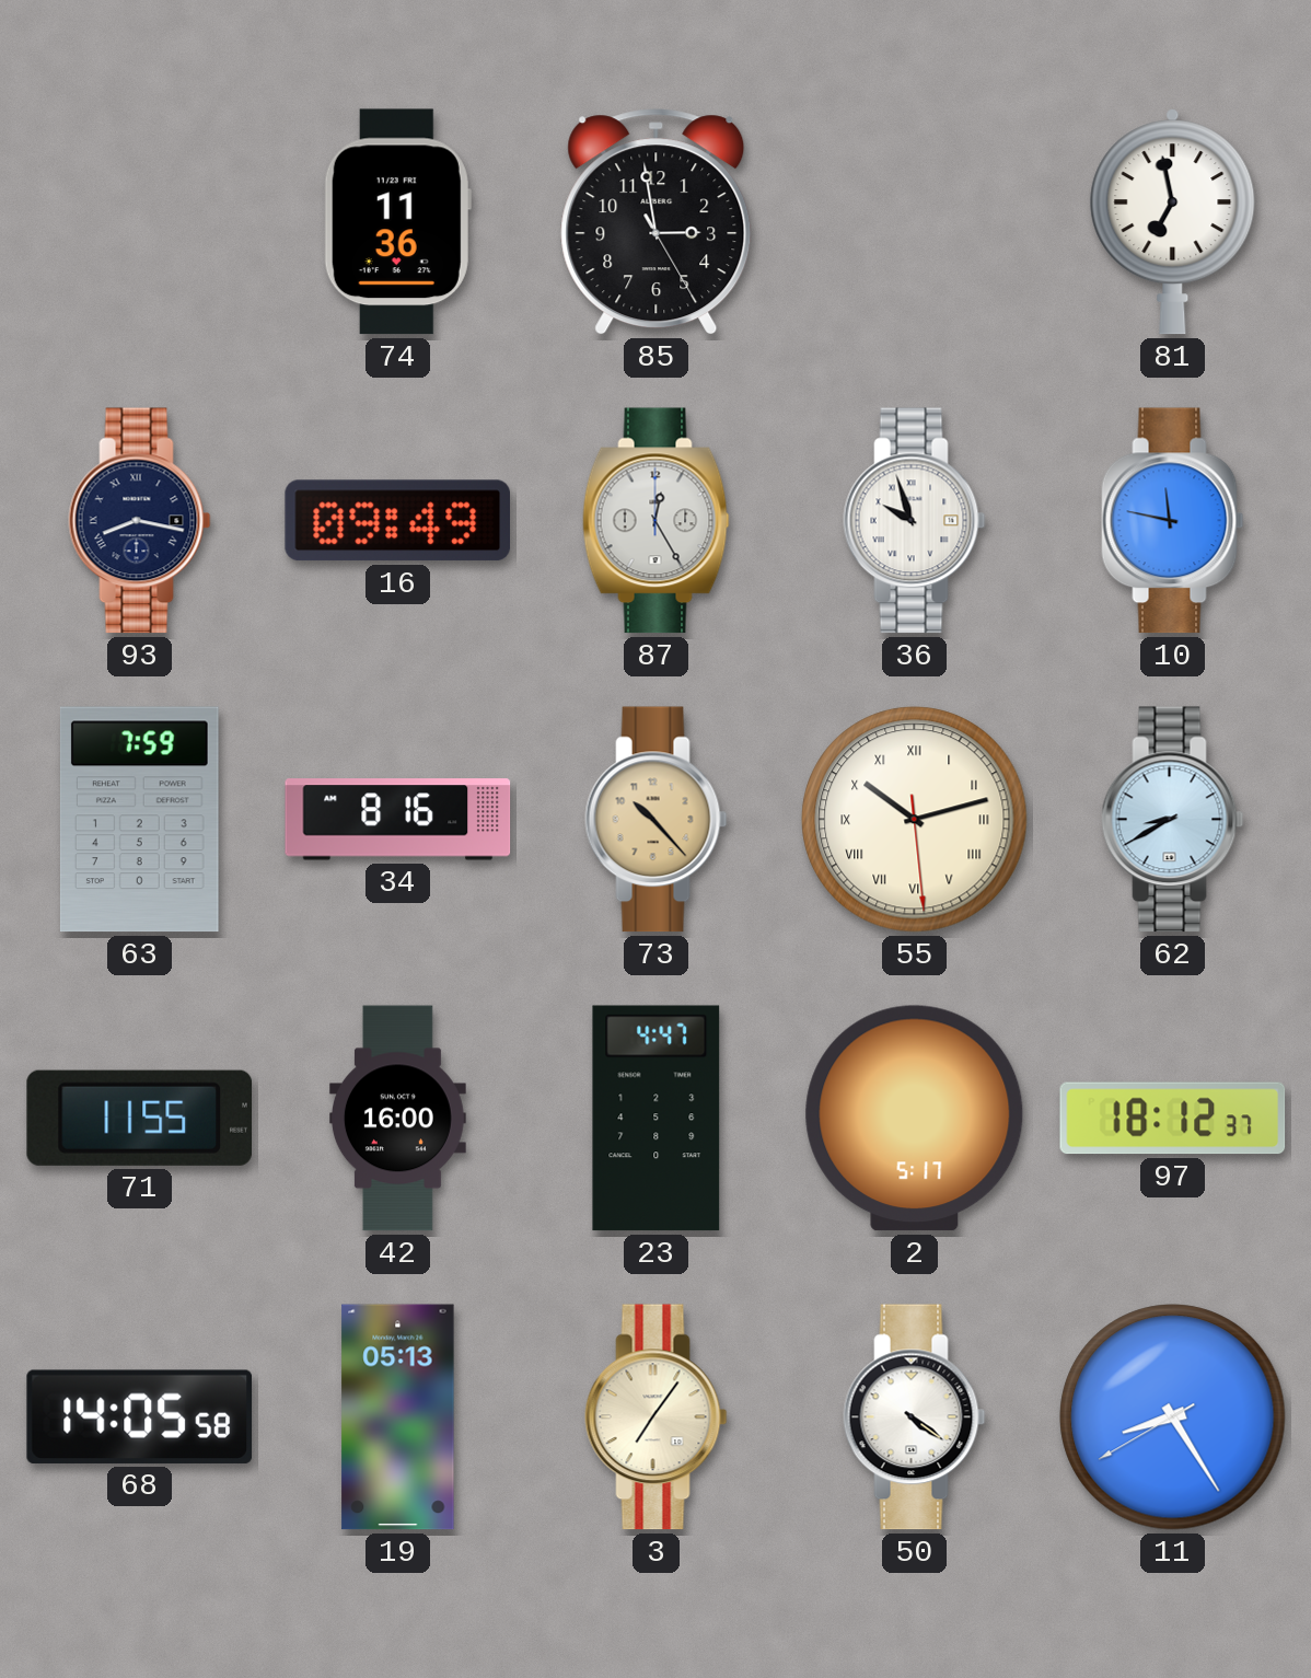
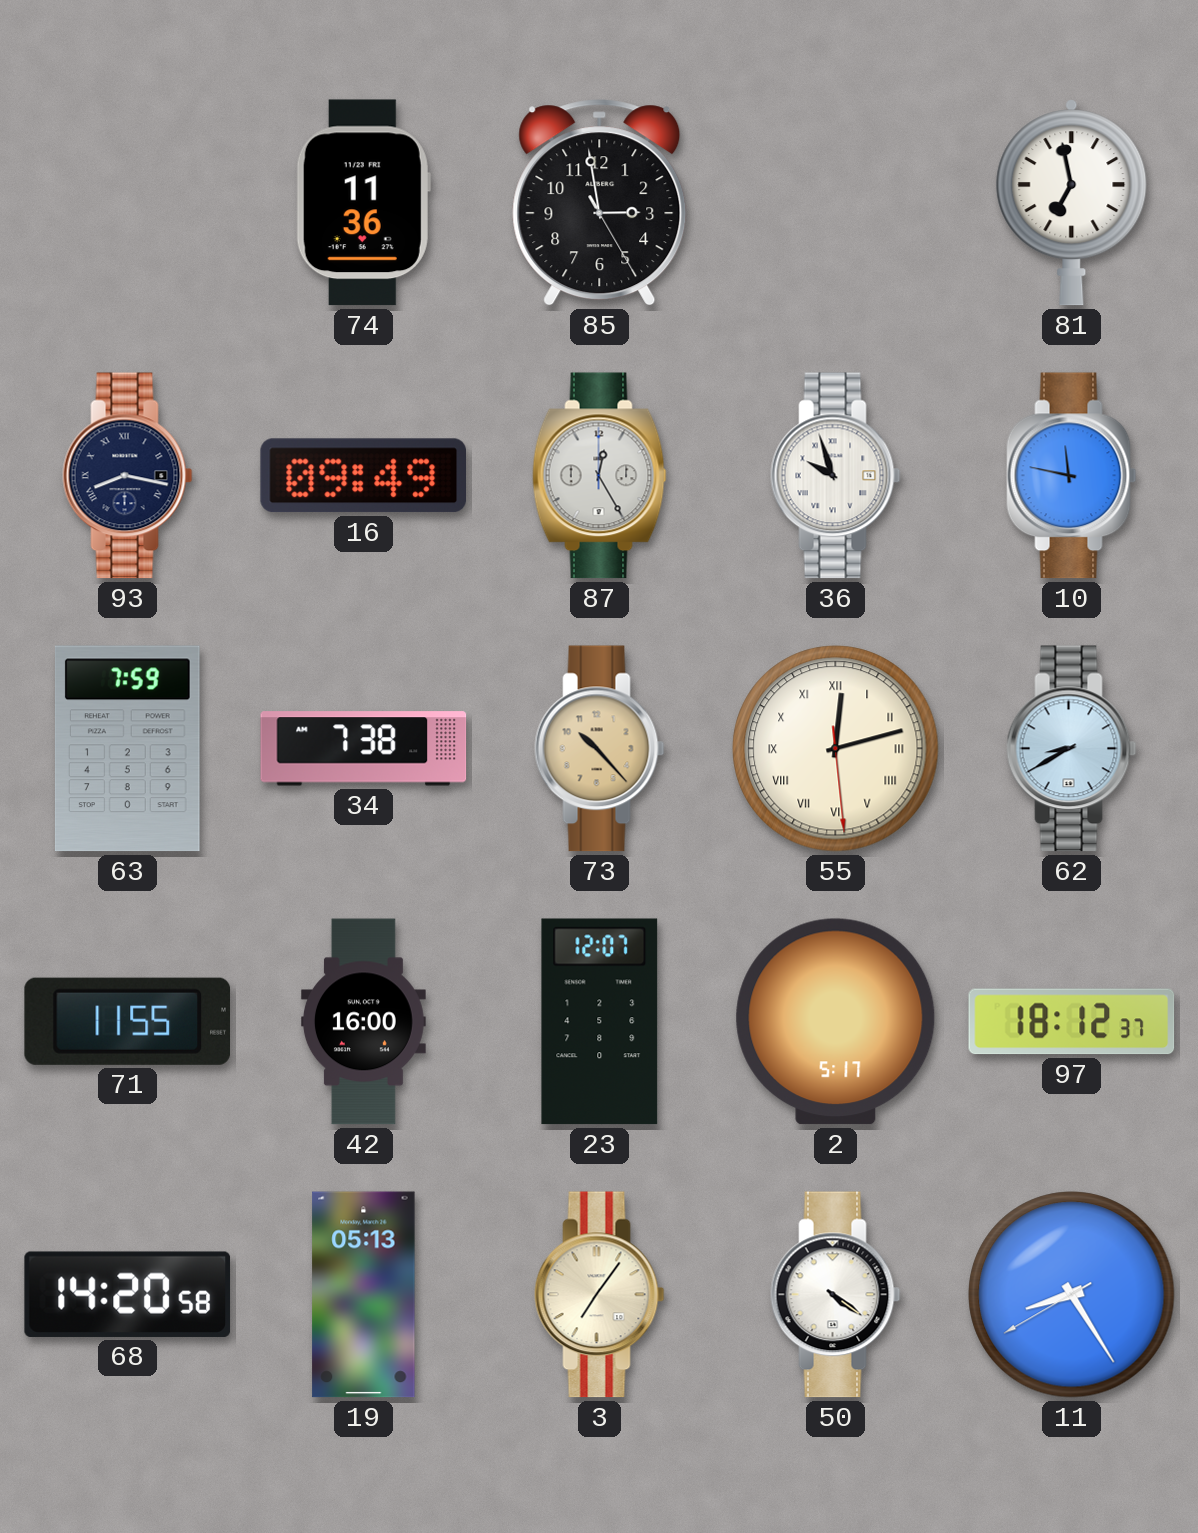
34: 8:16 -> 7:38
55: 10:12 -> 12:12
23: 4:47 -> 12:07
68: 14:05 -> 14:20
